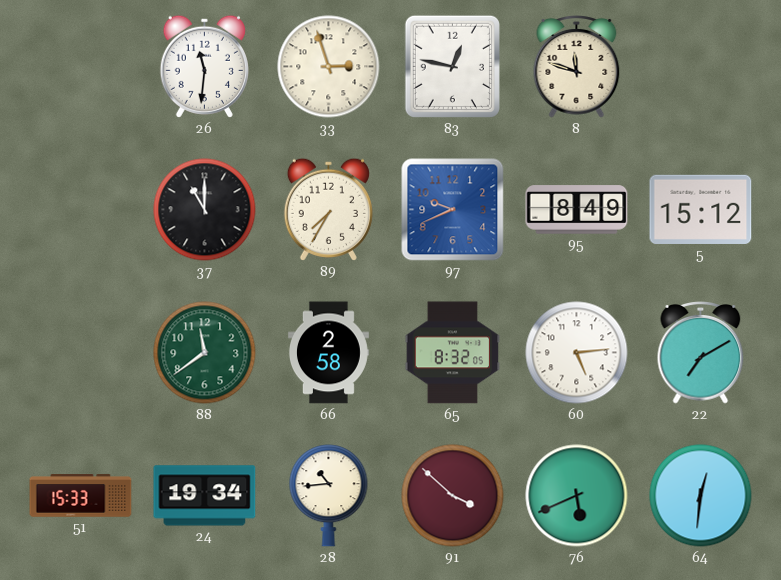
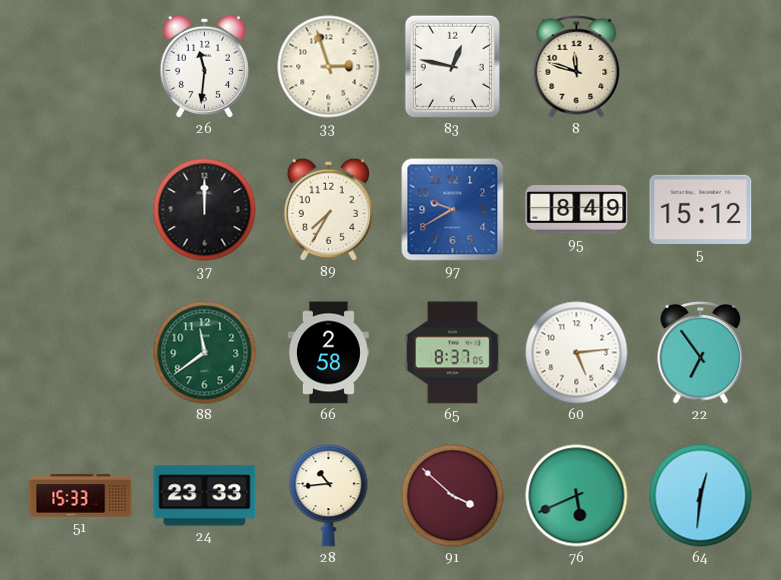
37: 11:00 -> 12:00
97: 9:41 -> 9:40
65: 8:32 -> 8:37
22: 7:10 -> 6:54
24: 19:34 -> 23:33
